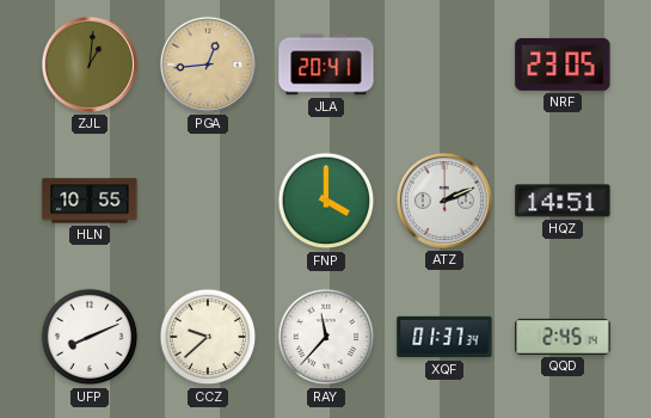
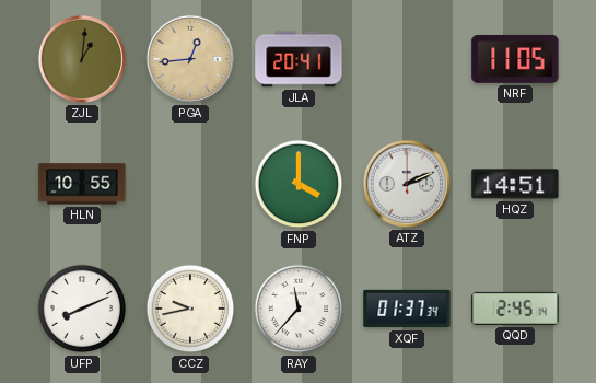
NRF: 23:05 -> 11:05
CCZ: 9:38 -> 9:43
